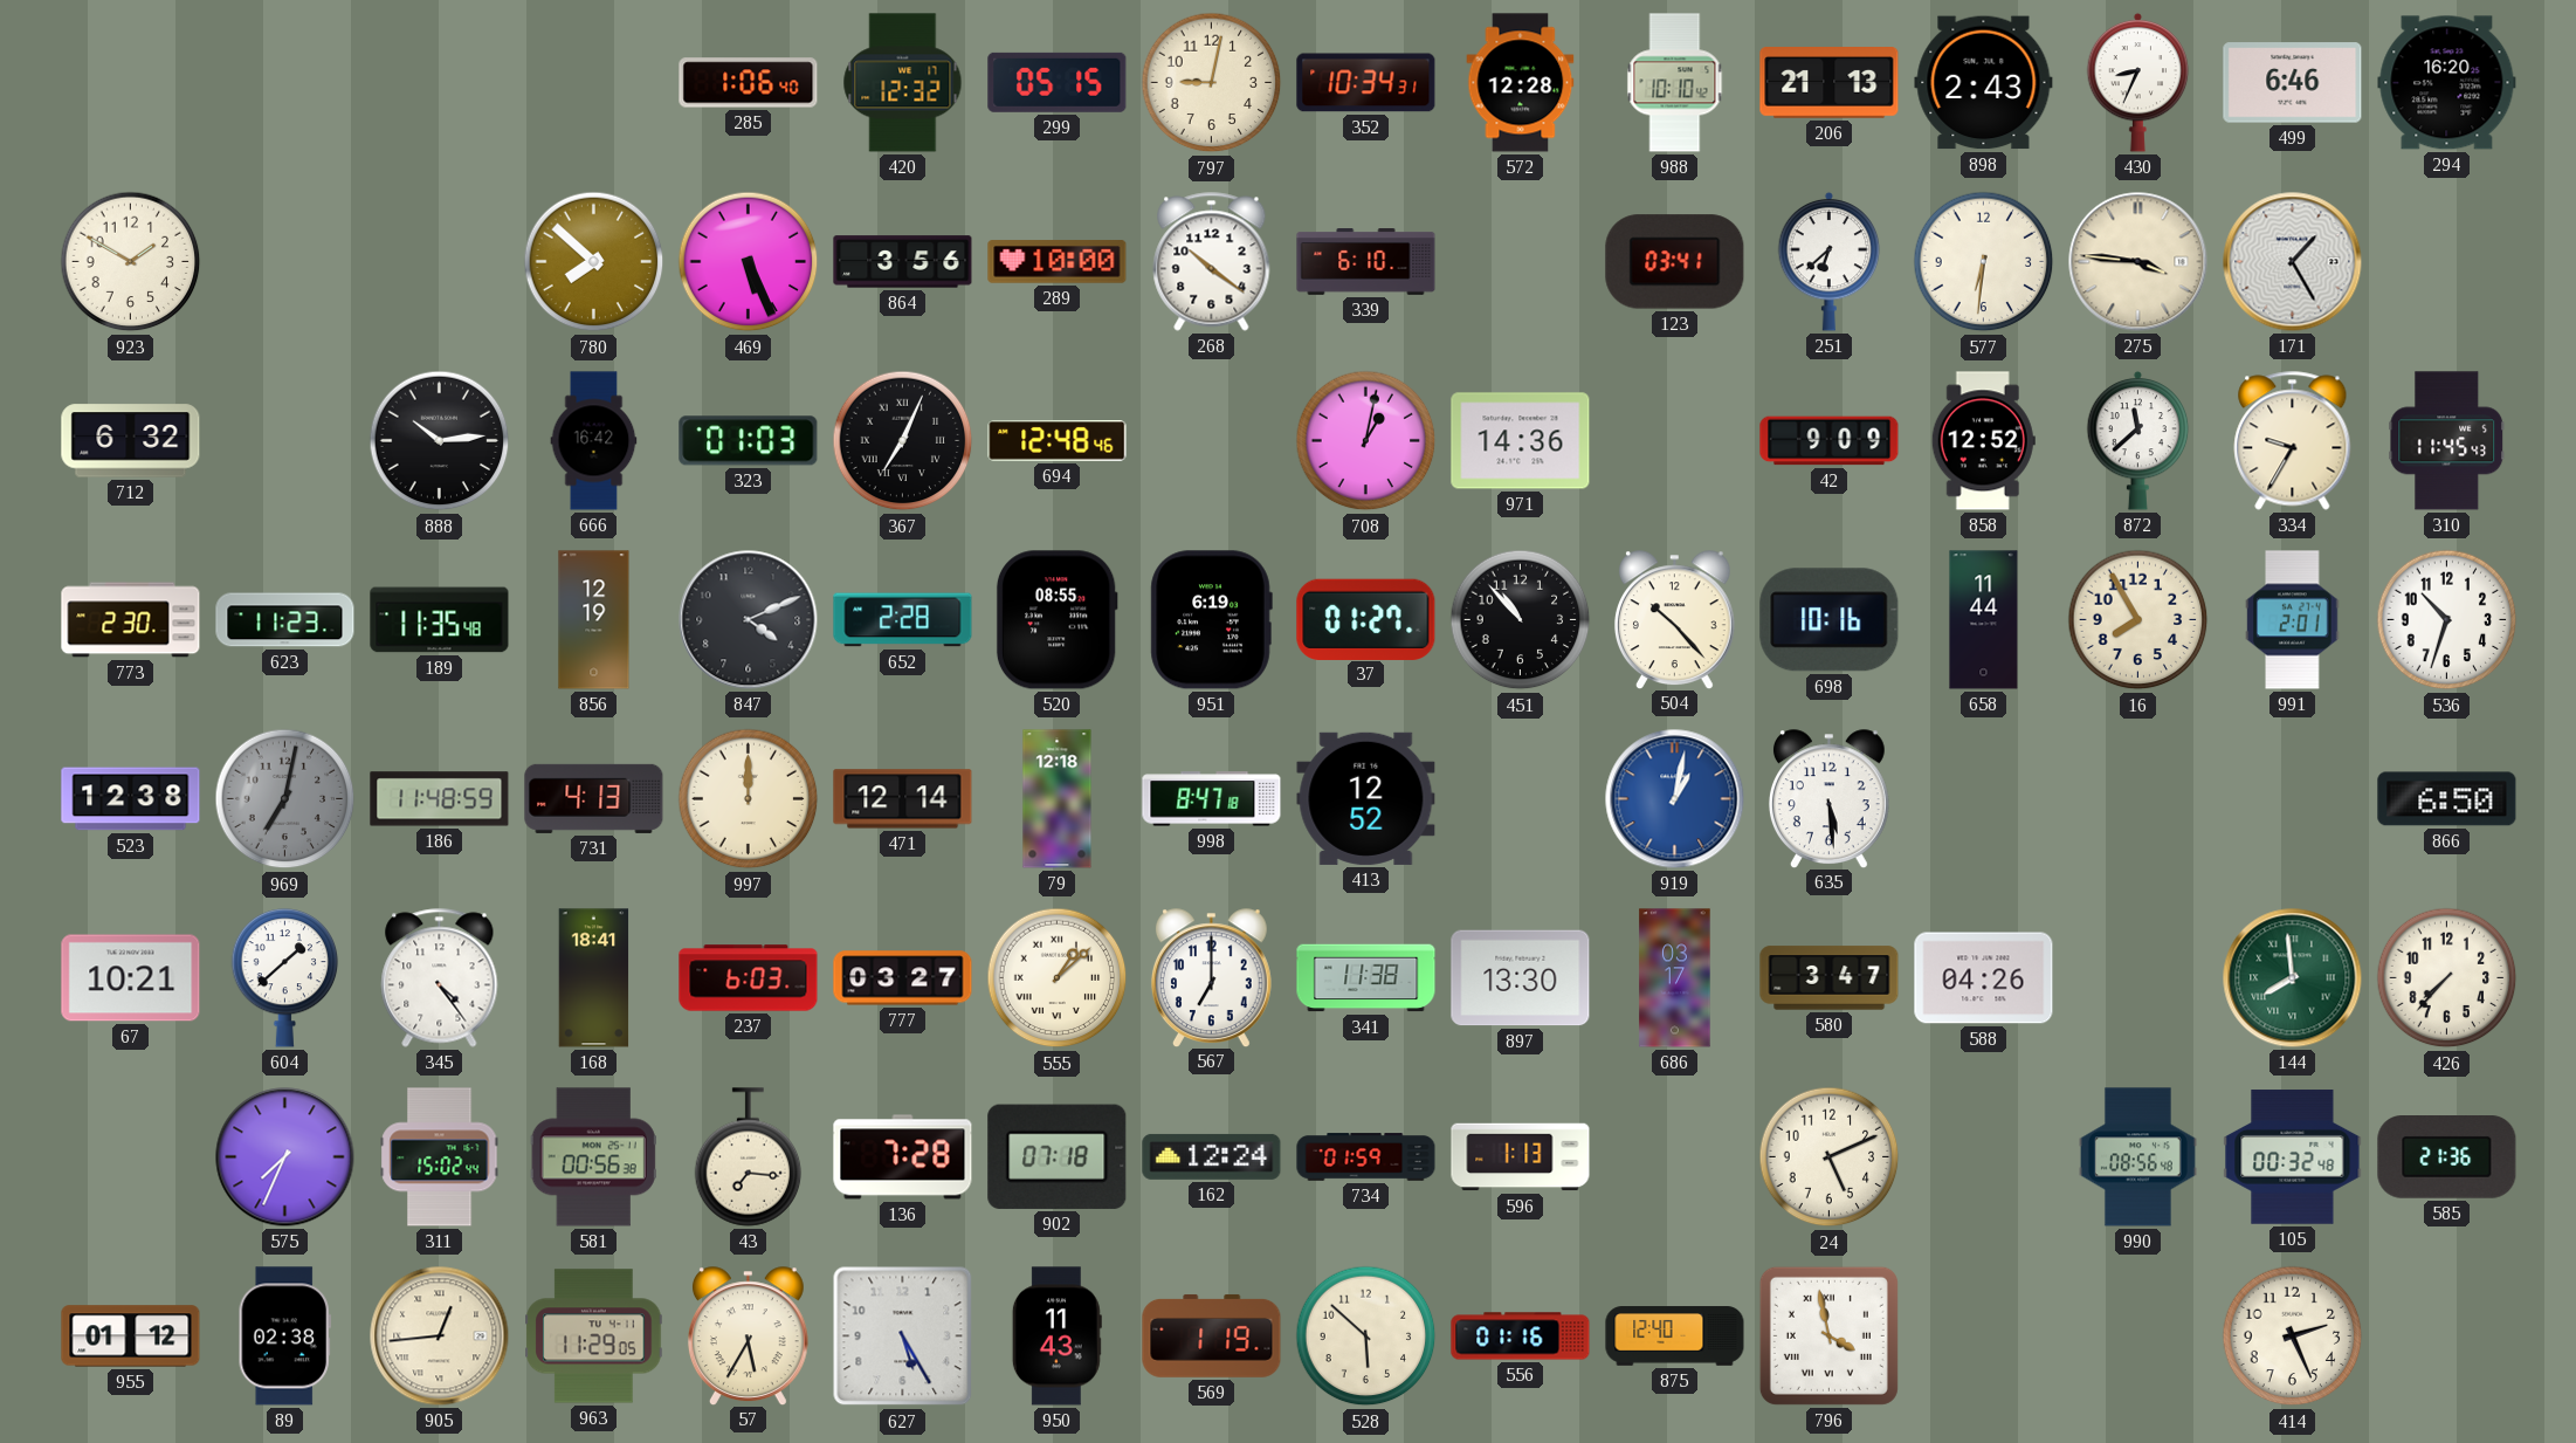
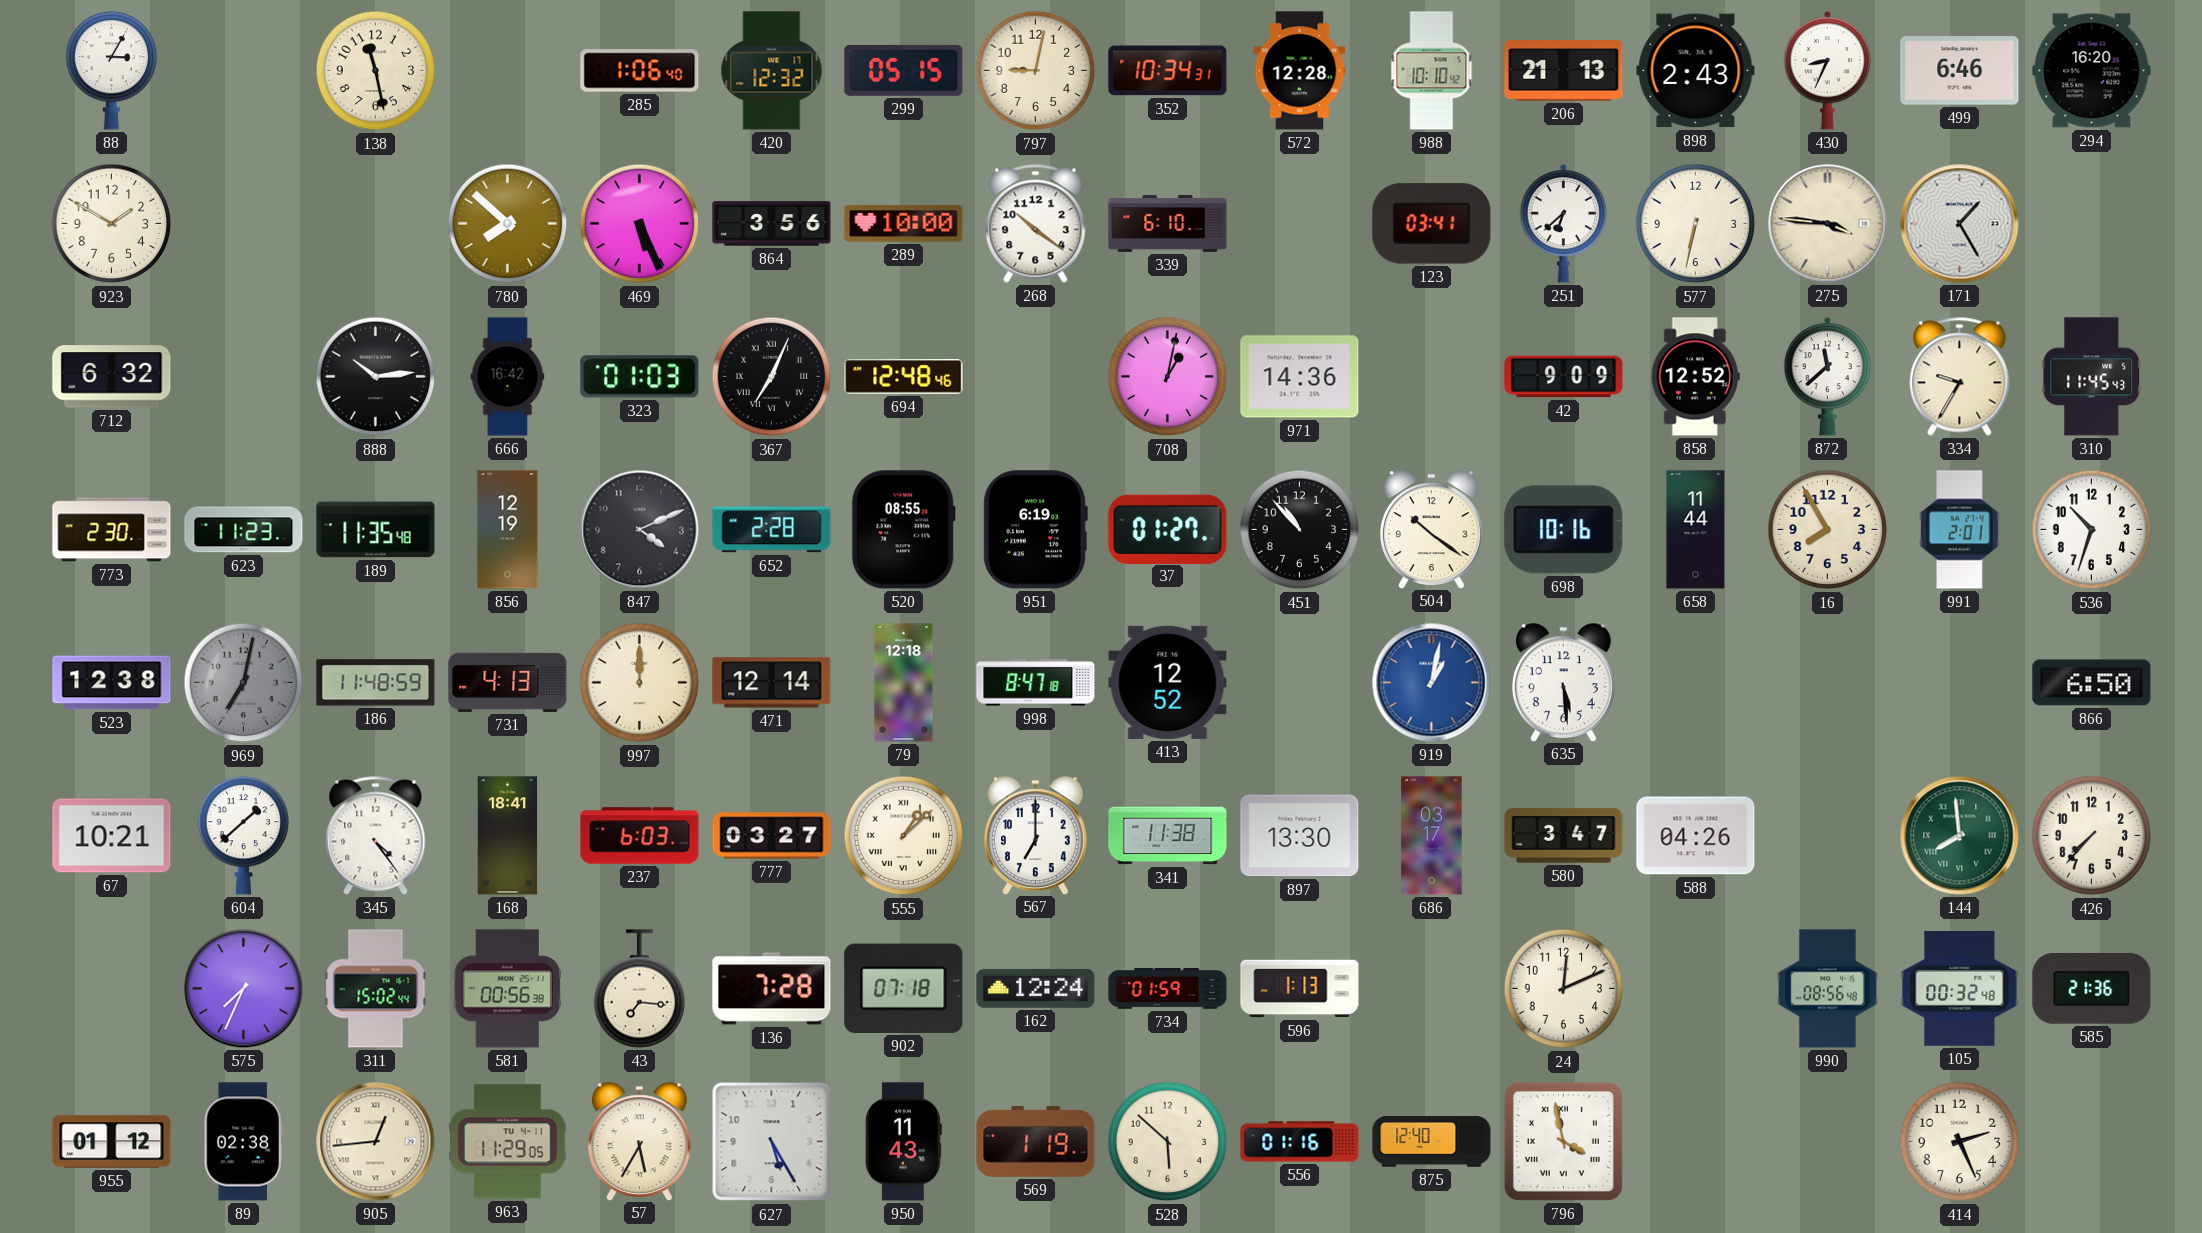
88: none -> 3:05
138: none -> 11:28
577: 6:31 -> 6:32
504: 10:23 -> 10:21
24: 5:11 -> 12:11
